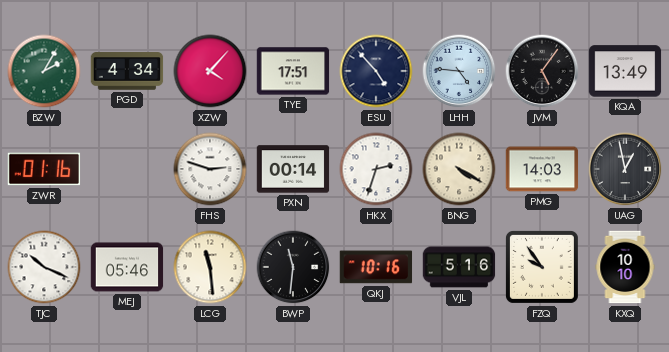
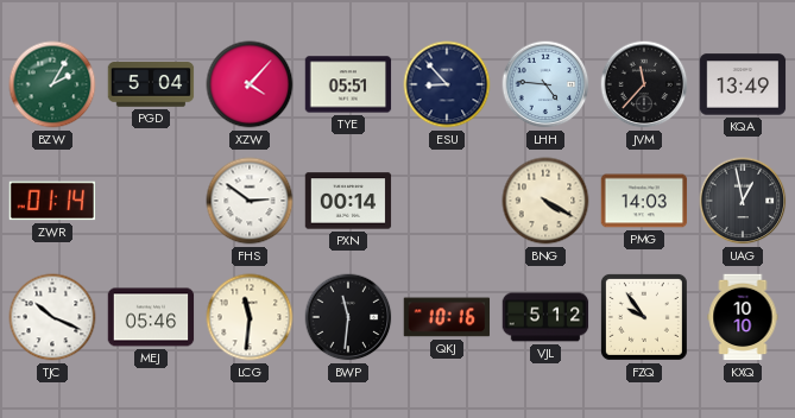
PGD: 4:34 -> 5:04
TYE: 17:51 -> 05:51
ESU: 4:53 -> 8:53
JVM: 5:06 -> 11:37
ZWR: 01:16 -> 01:14
FHS: 2:48 -> 2:51
HKX: 2:33 -> none
LCG: 11:29 -> 11:31
VJL: 5:16 -> 5:12
